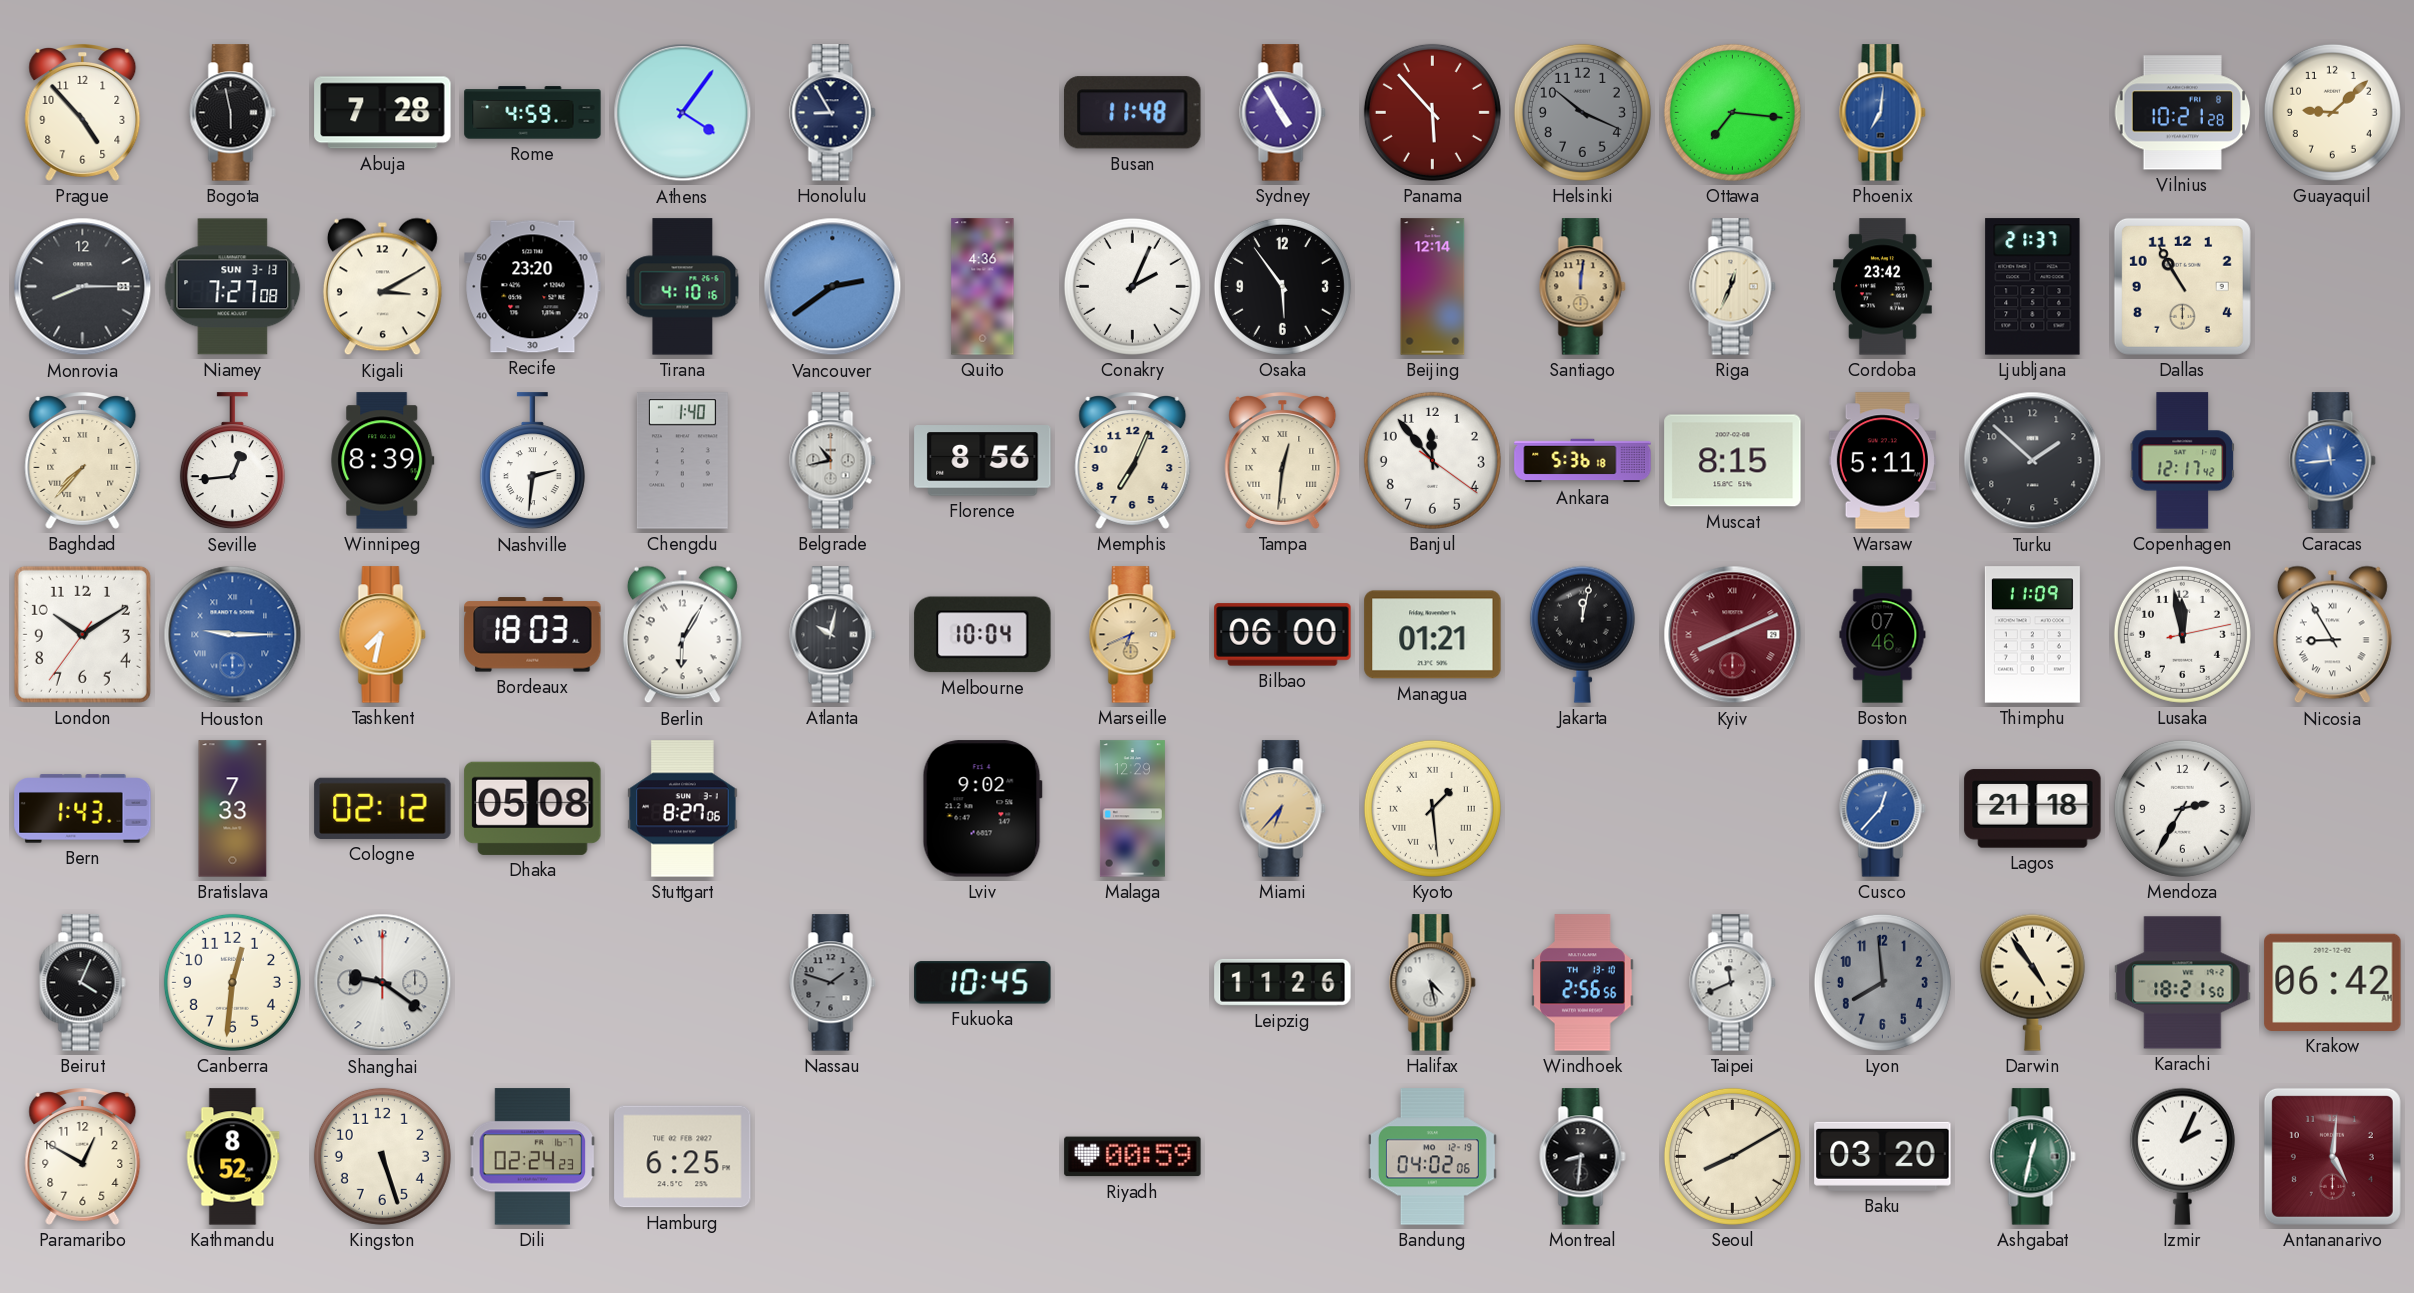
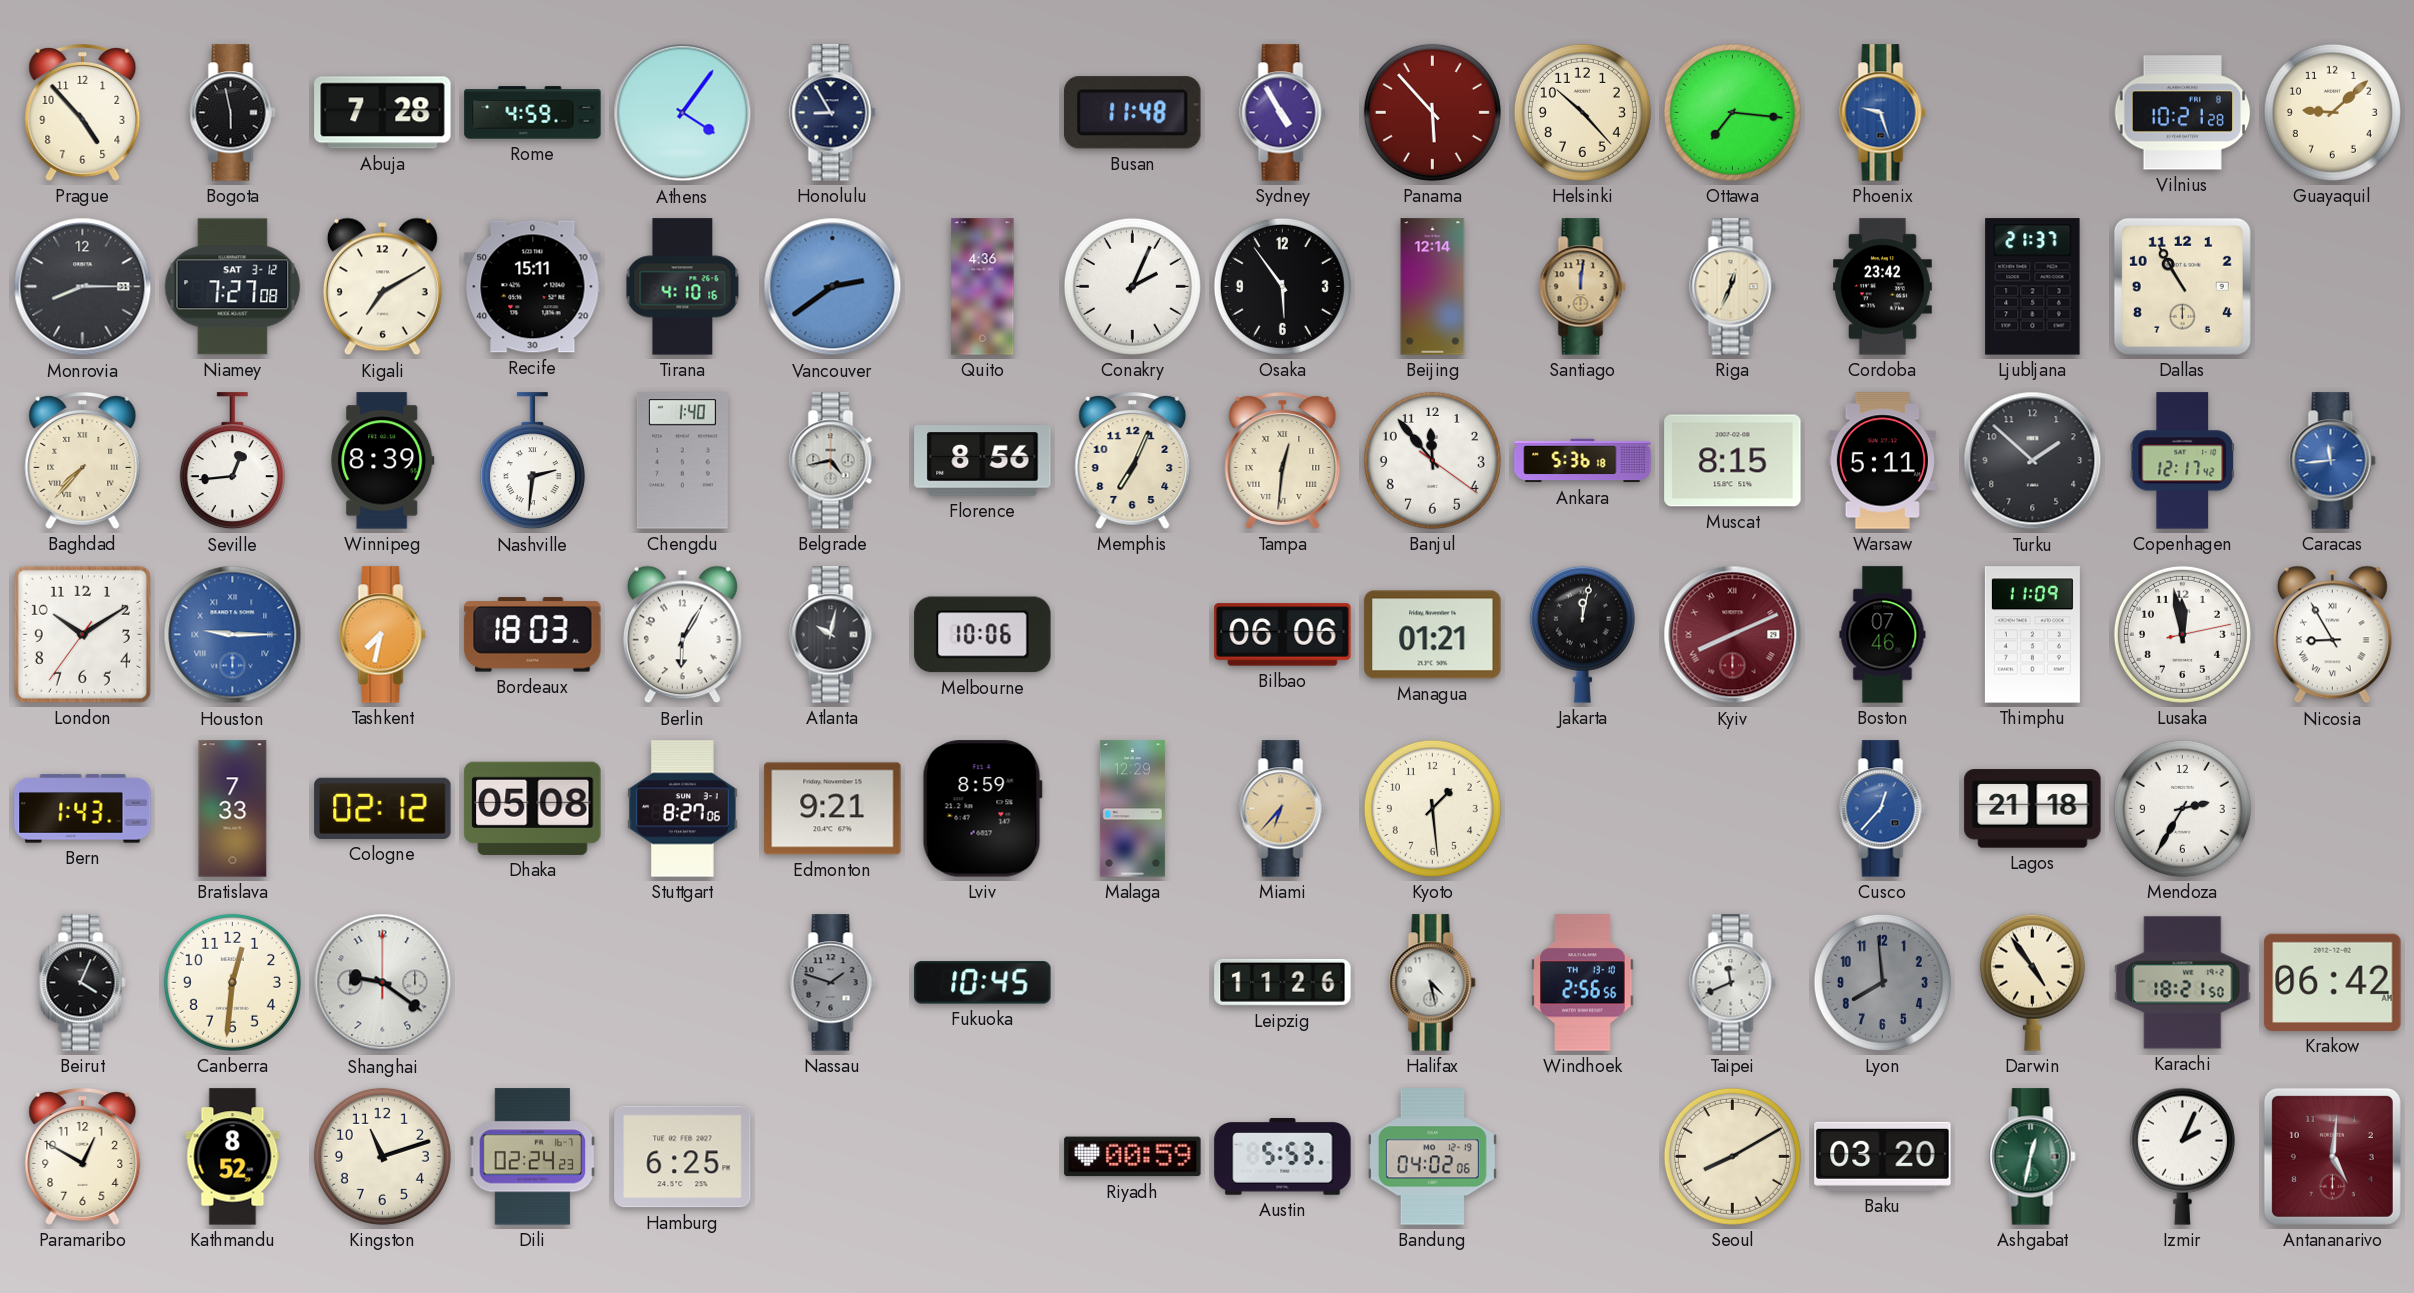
Helsinki: 10:19 -> 10:23
Helsinki dial: grey -> cream
Phoenix: 7:01 -> 9:27
Niamey date: SUN 3-13 -> SAT 3-12
Kigali: 3:10 -> 7:10
Recife: 23:20 -> 15:11
Belgrade: 10:43 -> 4:43
Melbourne: 10:04 -> 10:06
Marseille: 6:41 -> none
Bilbao: 06:00 -> 06:06
Edmonton: none -> 9:21
Lviv: 9:02 -> 8:59
Kyoto numerals: Roman -> Arabic
Kingston: 5:27 -> 11:12
Austin: none -> 5:53
Montreal: 8:31 -> none
